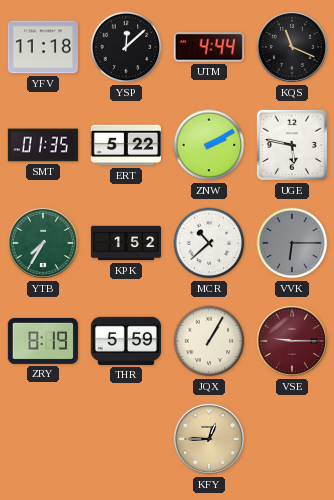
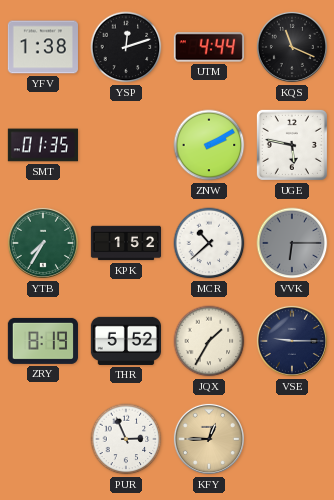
YFV: 11:18 -> 1:38
YSP: 12:08 -> 12:12
ERT: 5:22 -> none
THR: 5:59 -> 5:52
JQX: 1:05 -> 1:35
VSE dial: burgundy -> navy
PUR: none -> 2:56
